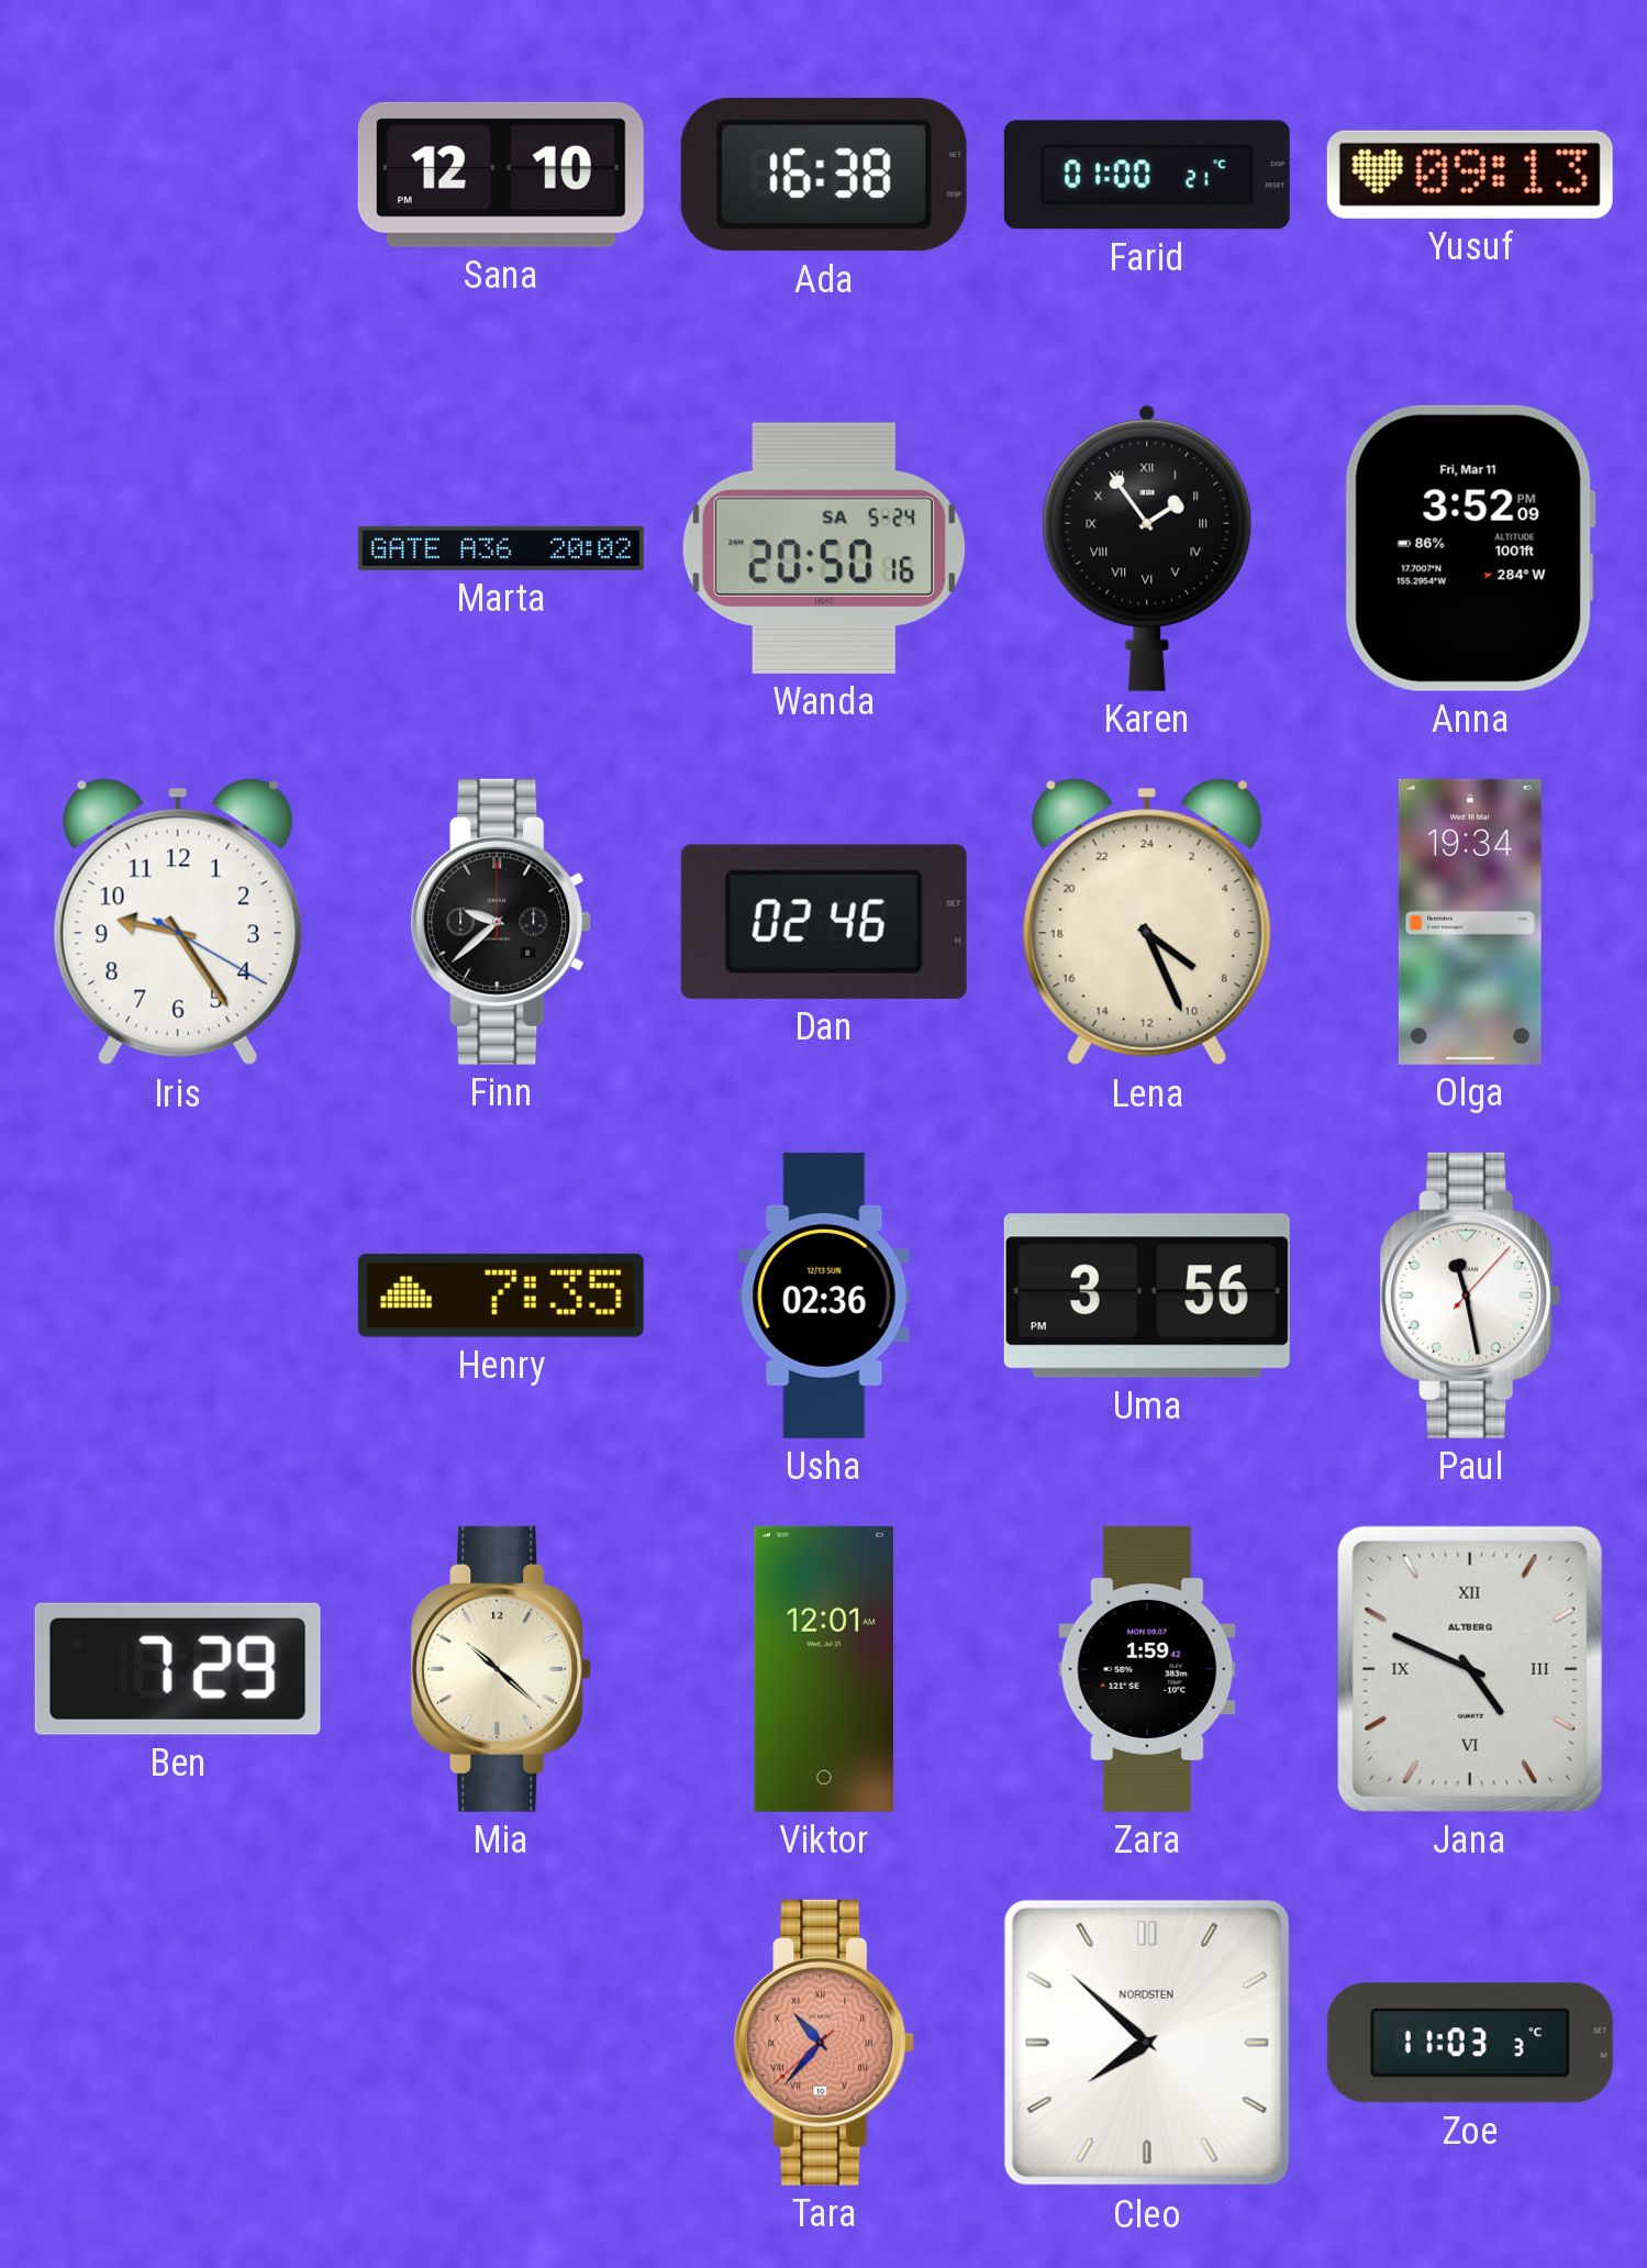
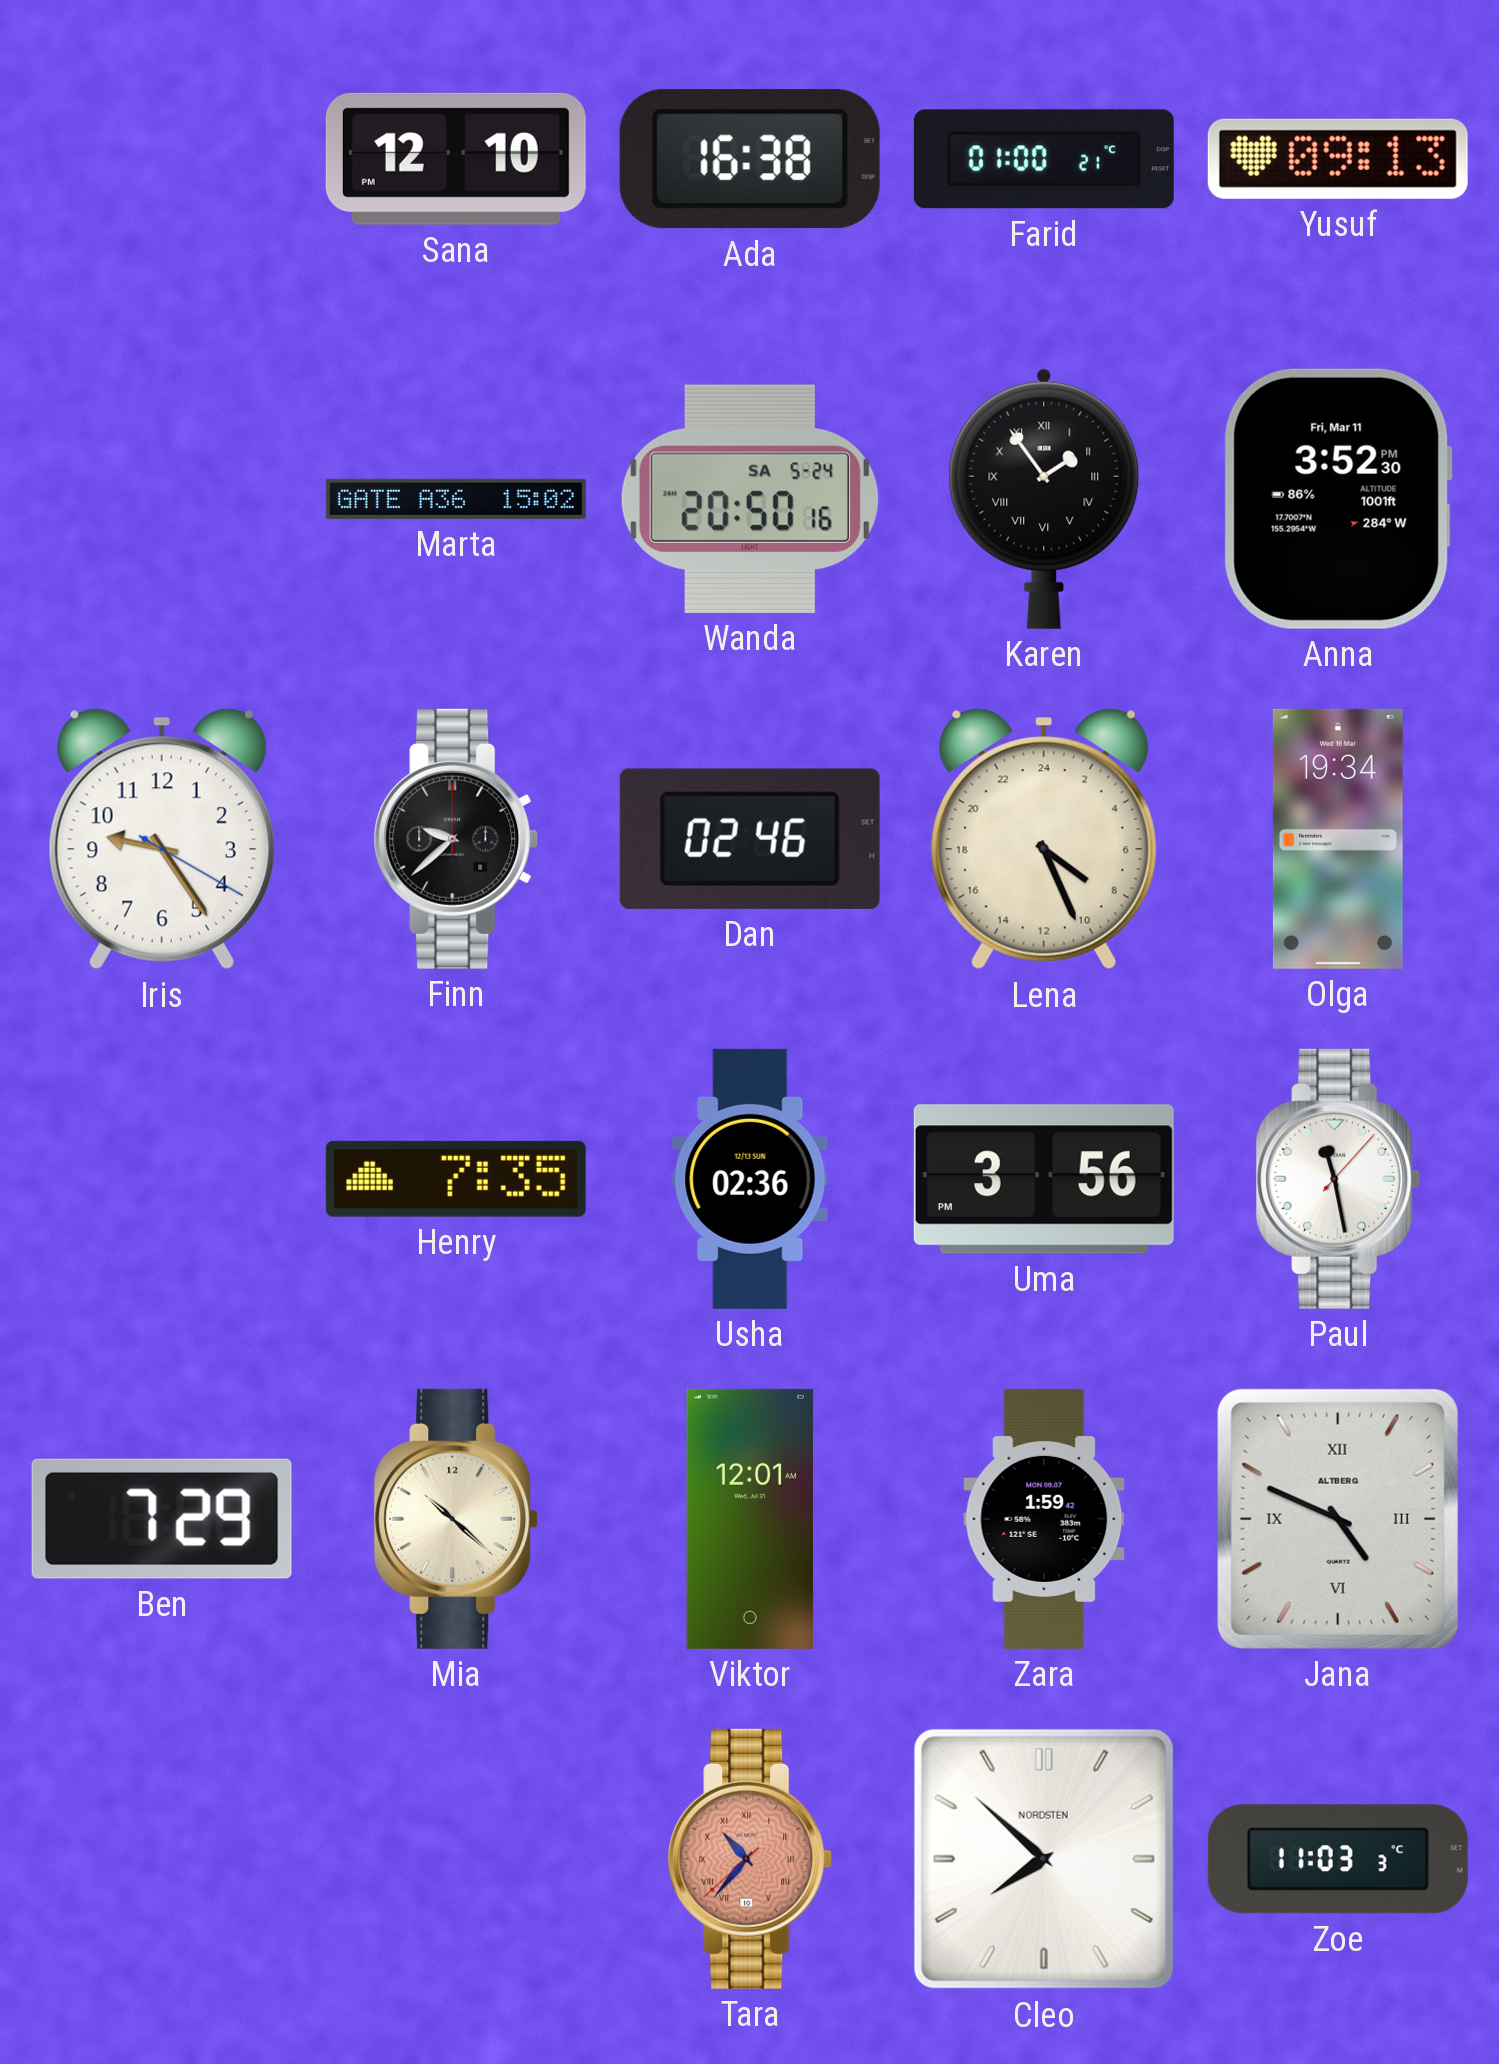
Marta: 20:02 -> 15:02
Anna: 3:52:09 PM -> 3:52:30 PM
